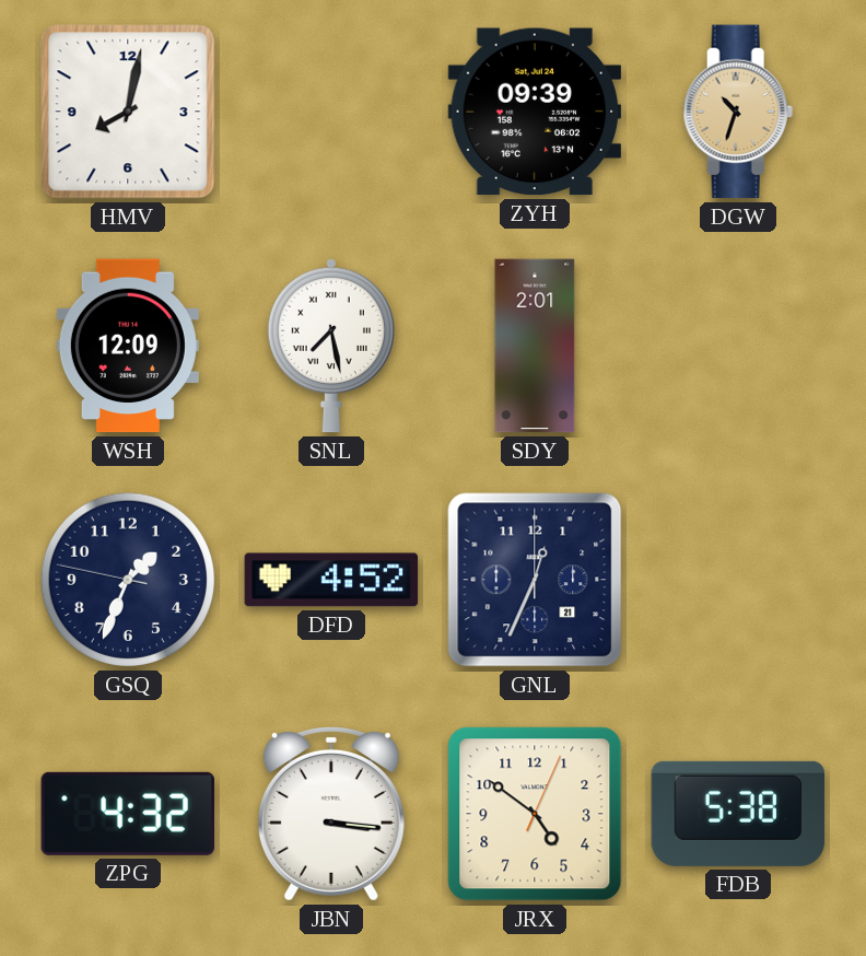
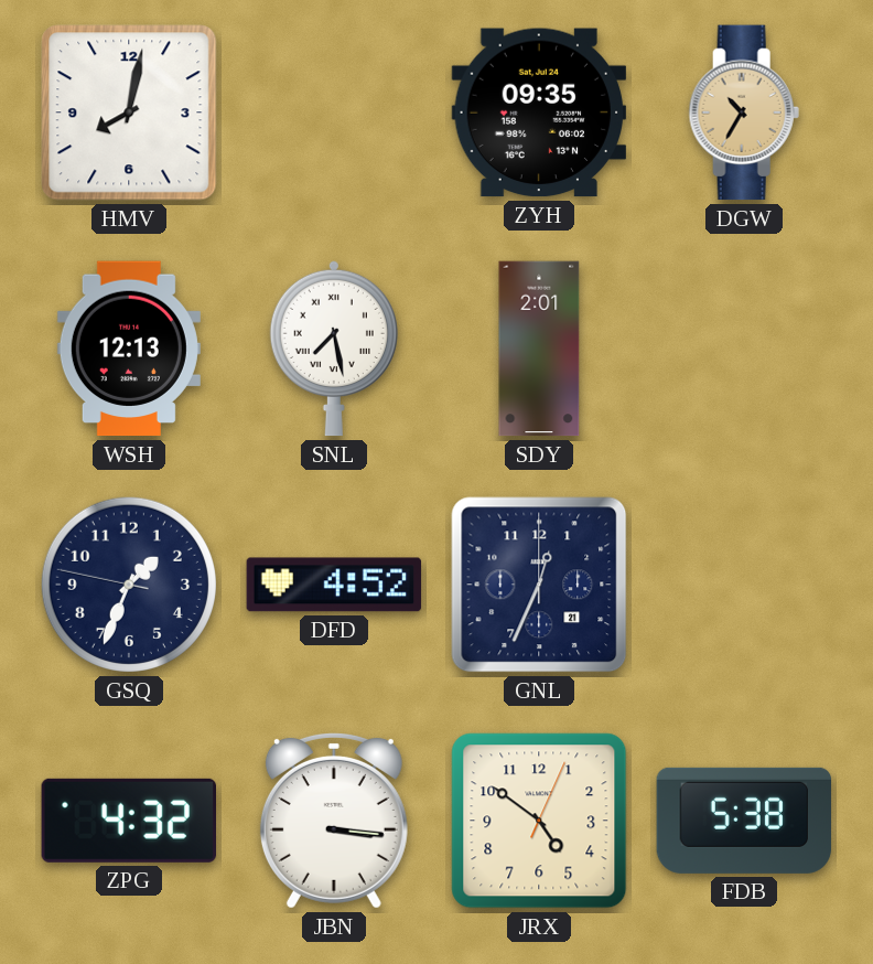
ZYH: 09:39 -> 09:35
DGW: 10:33 -> 10:35
WSH: 12:09 -> 12:13
